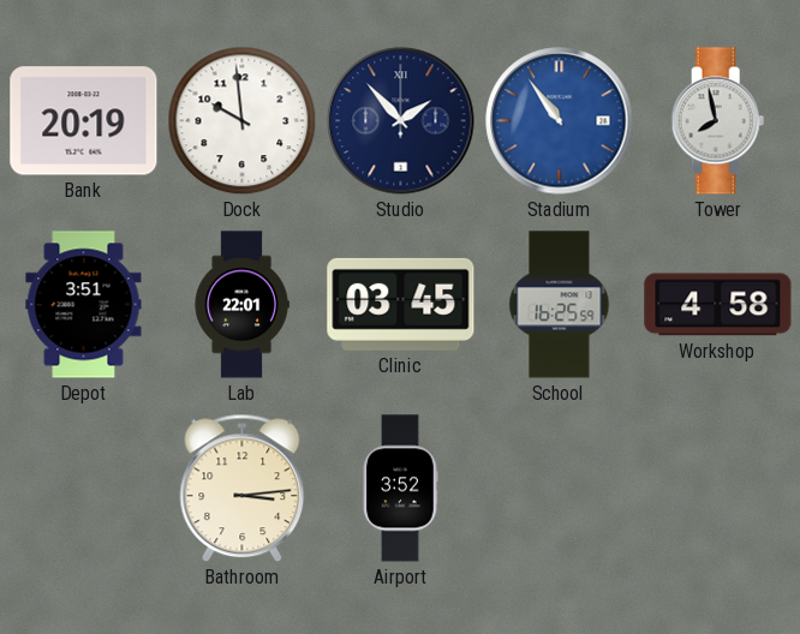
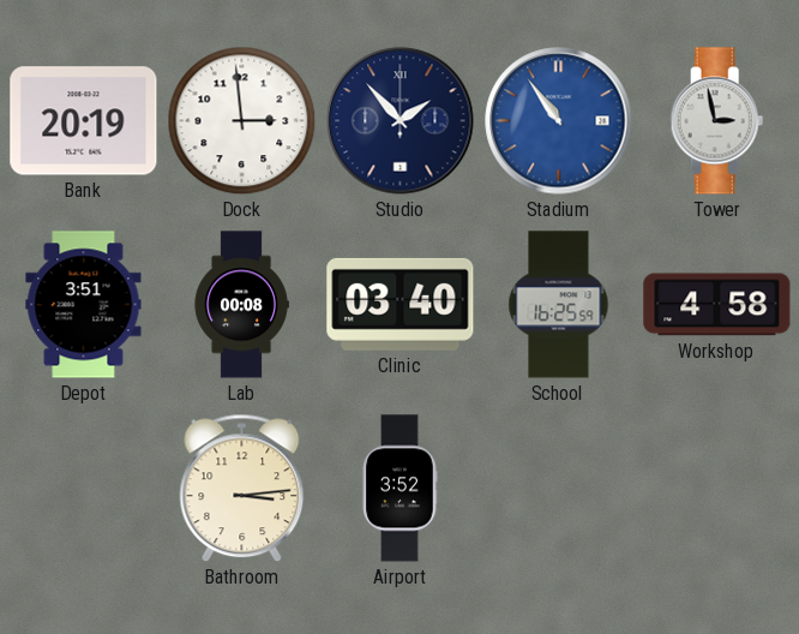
Dock: 9:59 -> 2:59
Tower: 7:58 -> 2:58
Lab: 22:01 -> 00:08
Clinic: 03:45 -> 03:40
